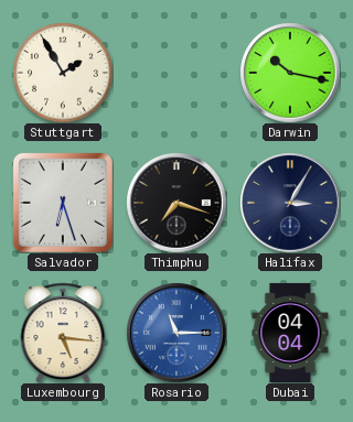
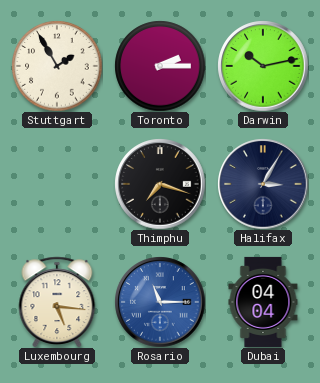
Toronto: none -> 2:15
Darwin: 10:17 -> 10:13
Salvador: 6:27 -> none
